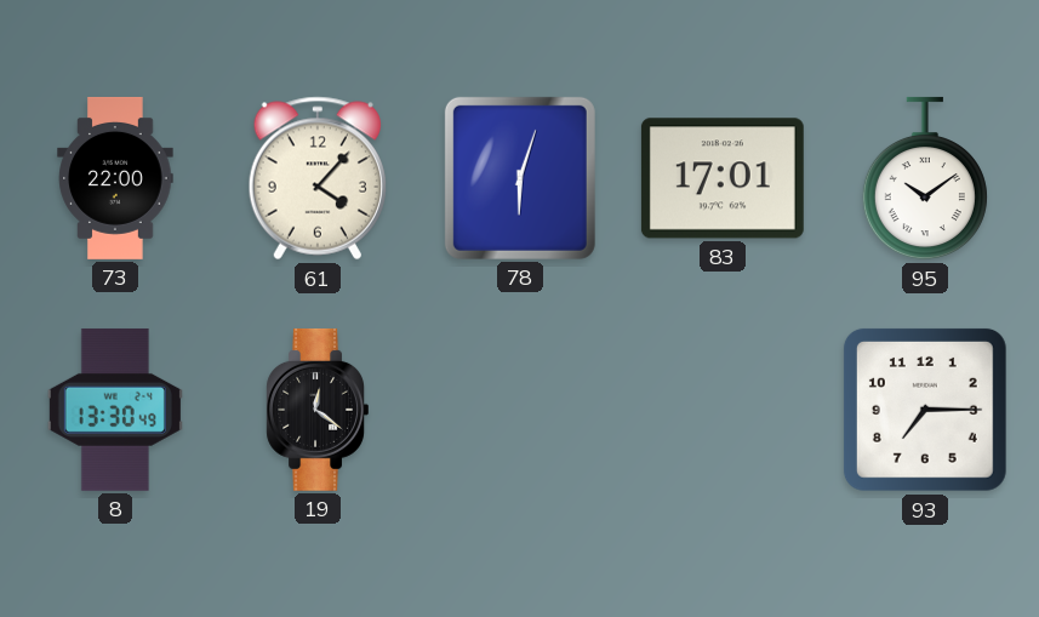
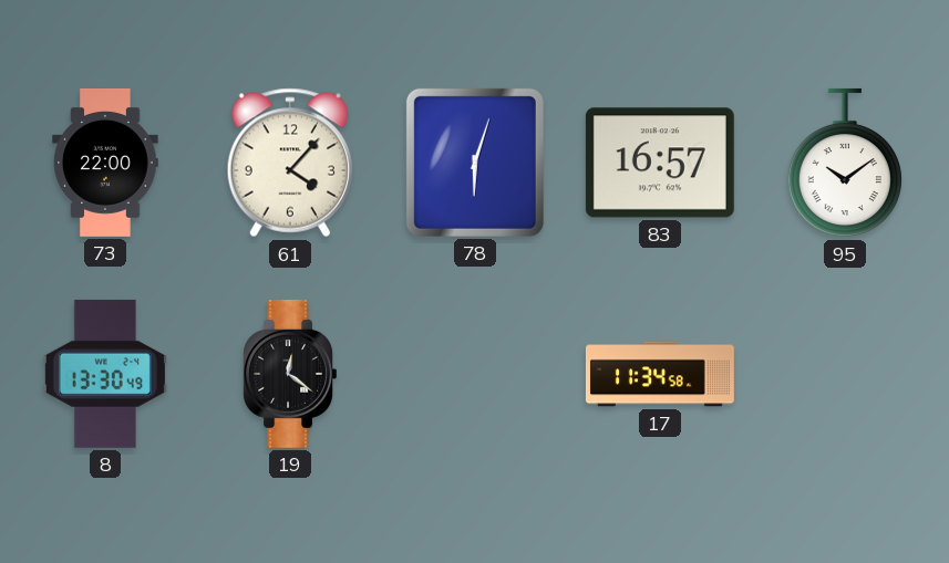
83: 17:01 -> 16:57
17: none -> 11:34
93: 7:15 -> none
